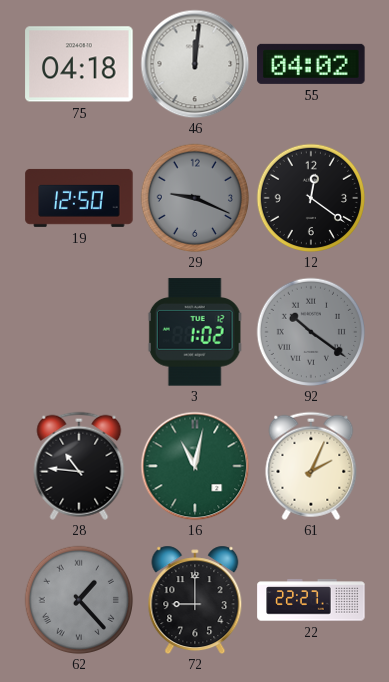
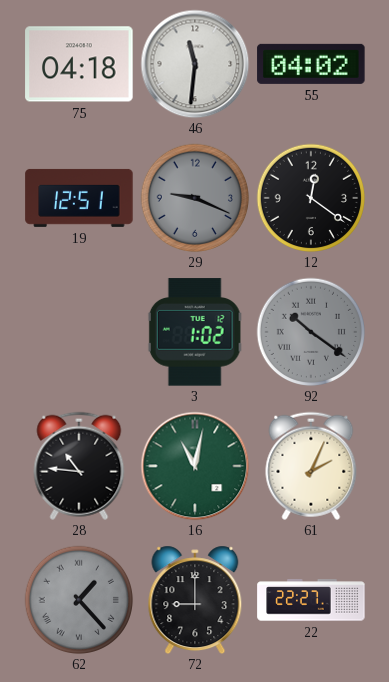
46: 12:01 -> 11:31
19: 12:50 -> 12:51
